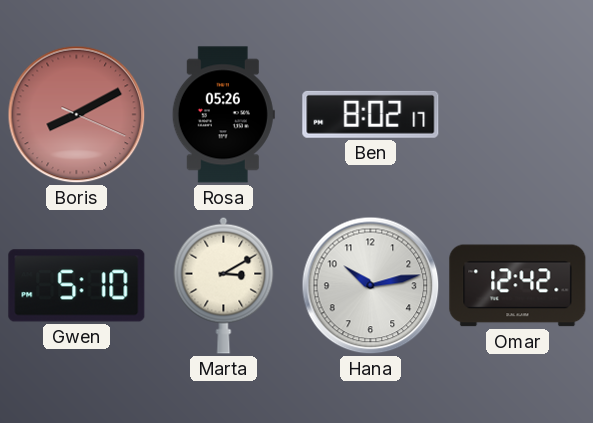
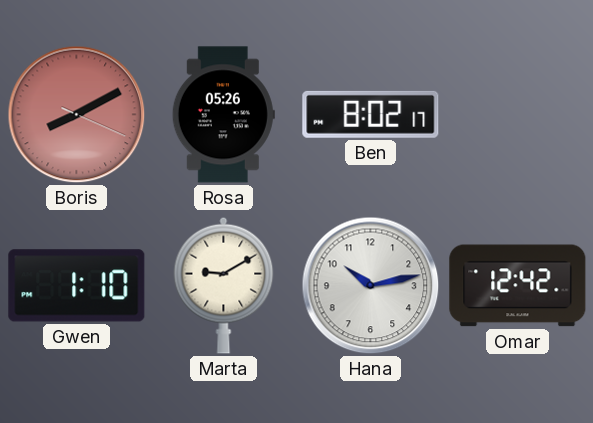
Gwen: 5:10 -> 1:10
Marta: 3:10 -> 9:10
